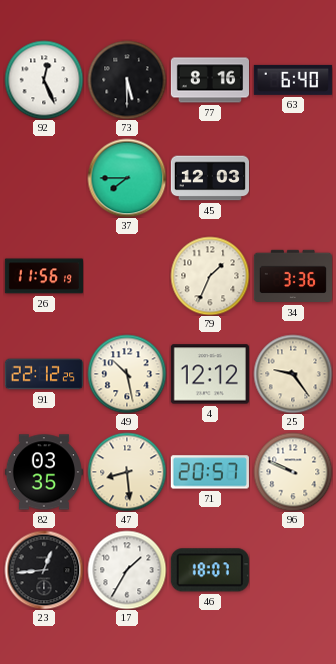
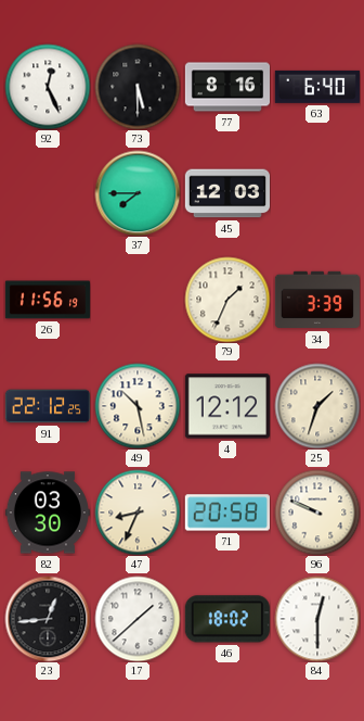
34: 3:36 -> 3:39
25: 9:24 -> 1:33
82: 03:35 -> 03:30
47: 8:29 -> 8:34
71: 20:57 -> 20:58
17: 1:35 -> 1:38
46: 18:07 -> 18:02
84: none -> 12:30
